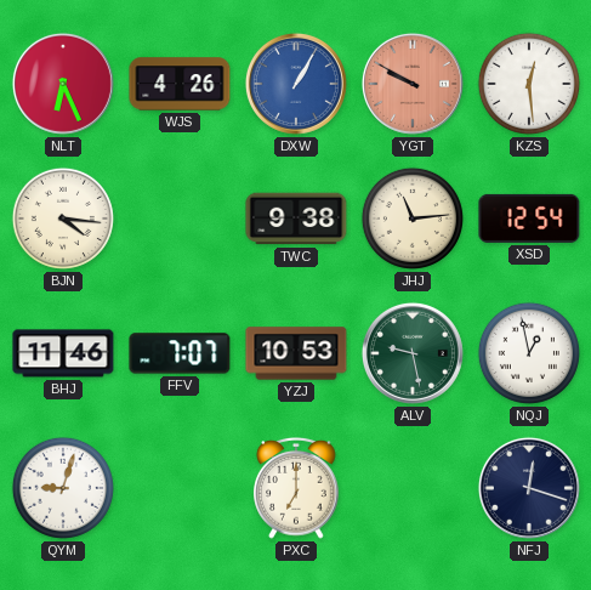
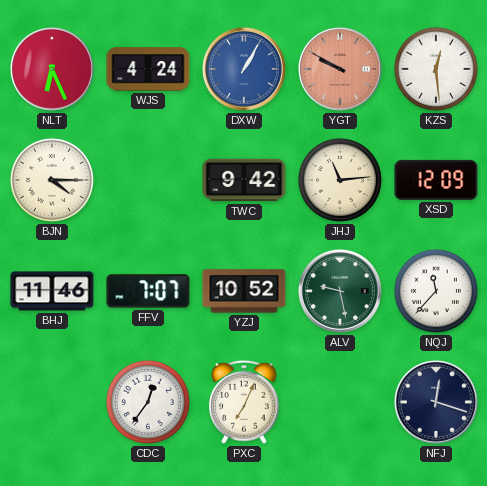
WJS: 4:26 -> 4:24
BJN: 4:16 -> 4:15
TWC: 9:38 -> 9:42
XSD: 12:54 -> 12:09
YZJ: 10:53 -> 10:52
NQJ: 12:58 -> 11:37
QYM: 9:03 -> none
CDC: none -> 12:36
PXC: 7:00 -> 7:04
